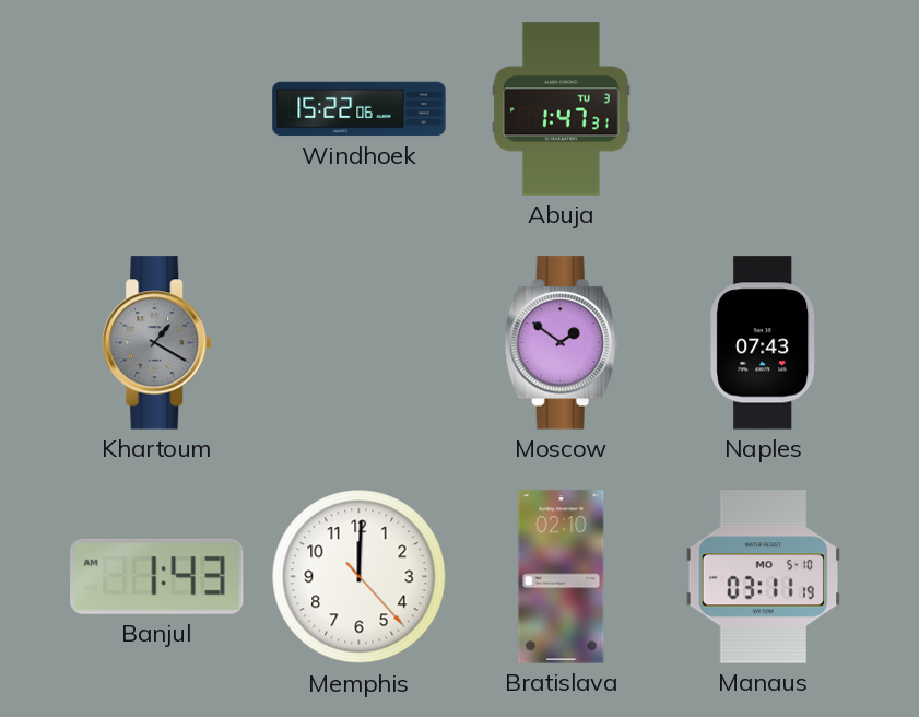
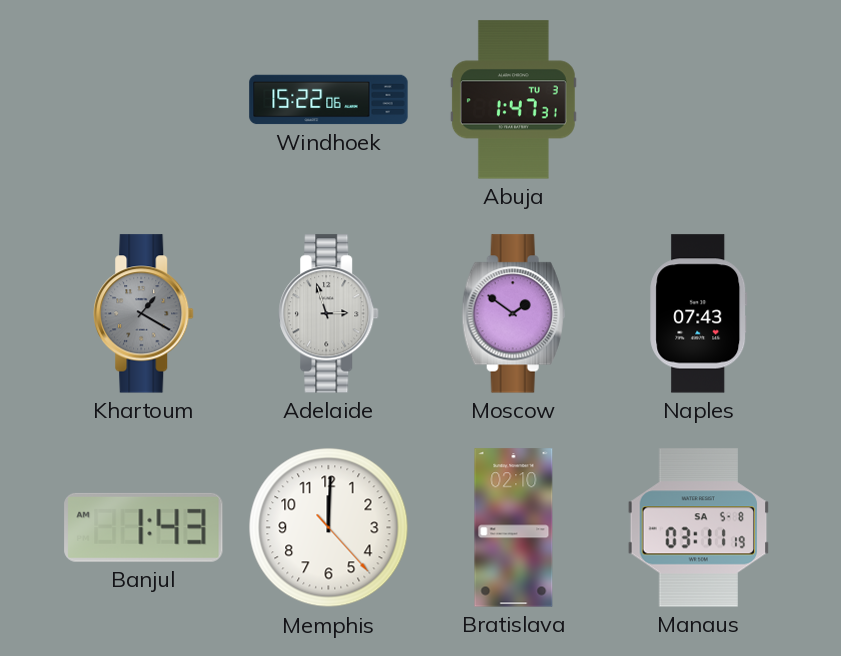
Adelaide: none -> 2:57
Manaus date: MO 5-10 -> SA 5-8
